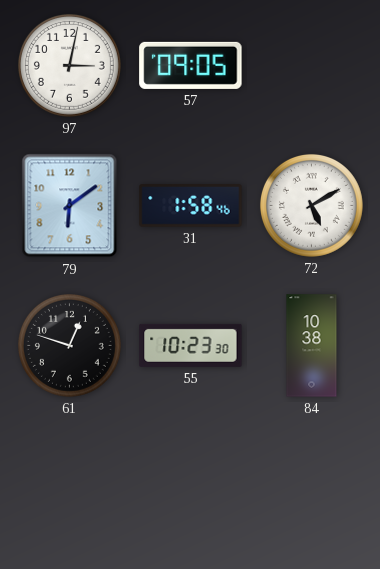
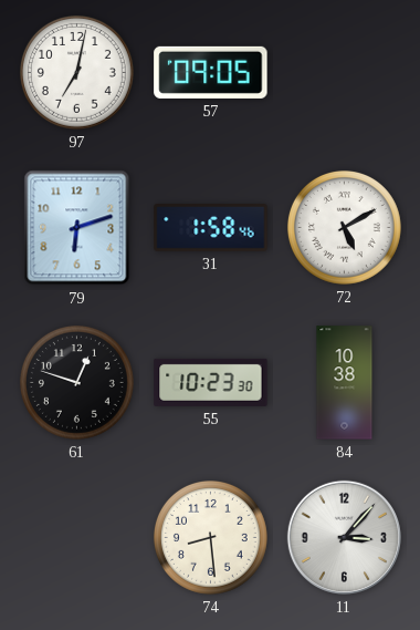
97: 3:02 -> 7:02
79: 6:09 -> 6:12
74: none -> 8:29
11: none -> 3:07
